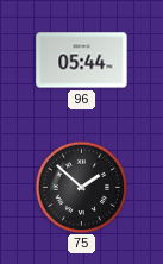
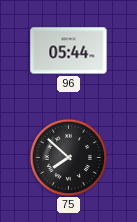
75: 1:52 -> 7:52
